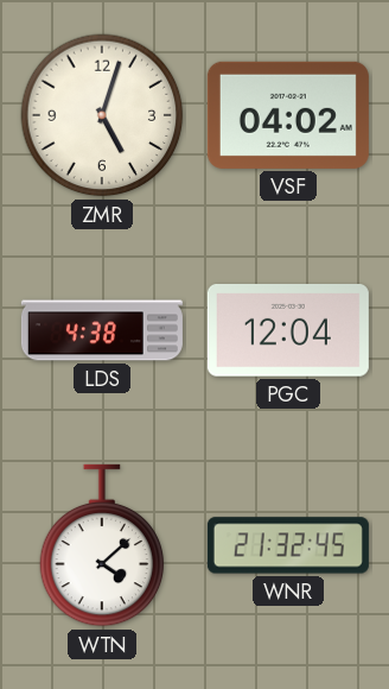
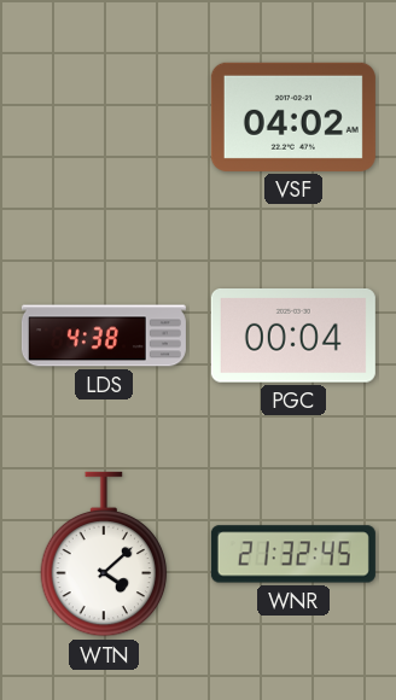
ZMR: 5:03 -> none
PGC: 12:04 -> 00:04
